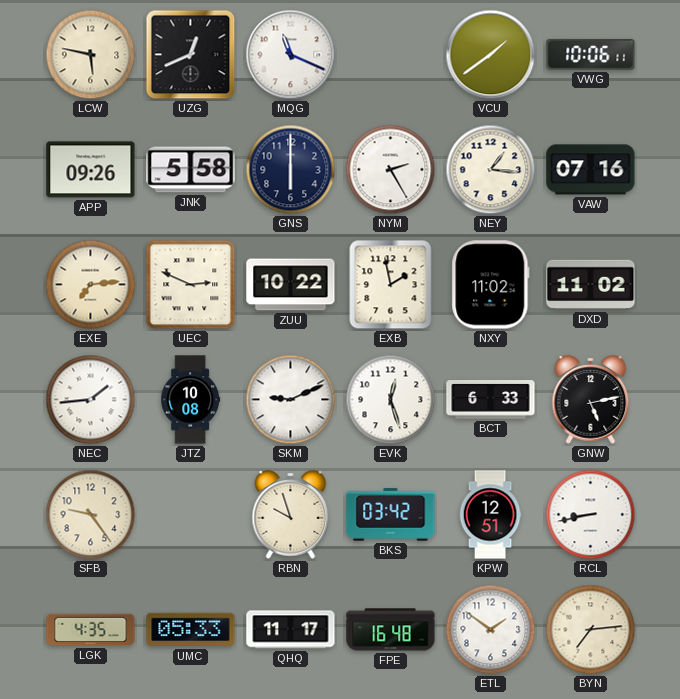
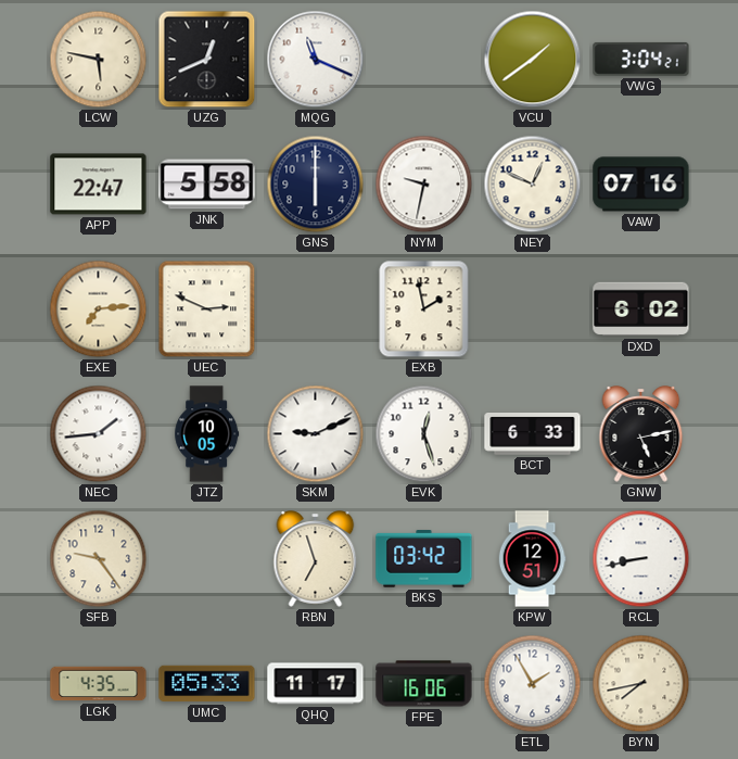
VWG: 10:06 -> 3:04
APP: 09:26 -> 22:47
NYM: 2:25 -> 9:32
NEY: 1:16 -> 12:49
ZUU: 10:22 -> none
NXY: 11:02 -> none
DXD: 11:02 -> 6:02
JTZ: 10:08 -> 10:05
RBN: 9:57 -> 6:57
FPE: 16:48 -> 16:06
ETL: 1:51 -> 1:55
BYN: 7:14 -> 7:43
